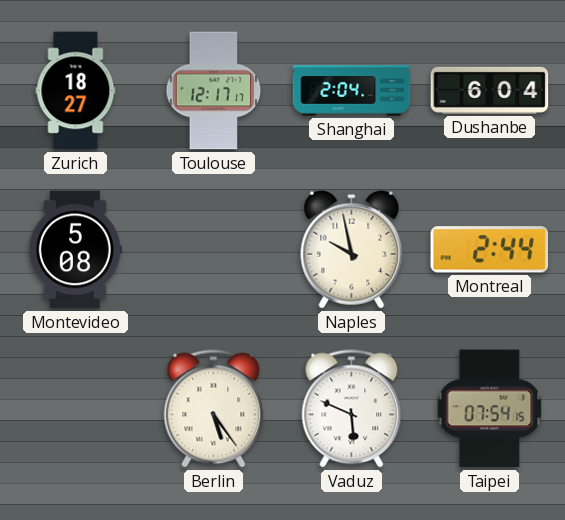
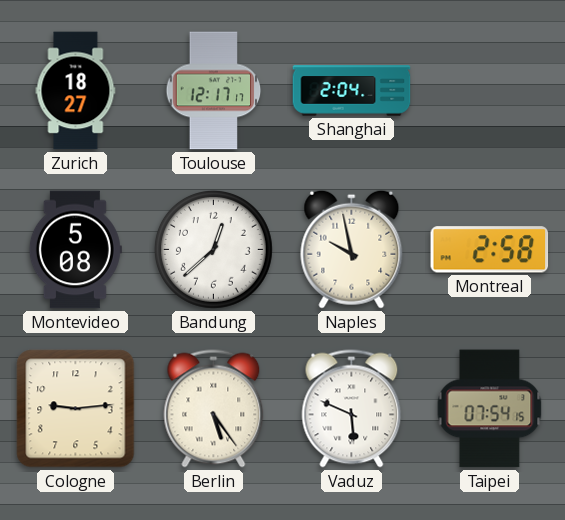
Dushanbe: 6:04 -> none
Bandung: none -> 12:38
Montreal: 2:44 -> 2:58
Cologne: none -> 9:14
